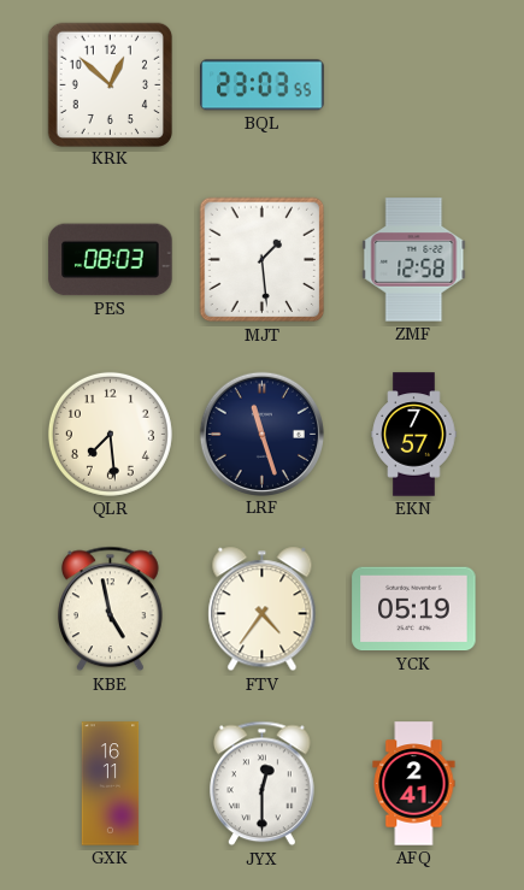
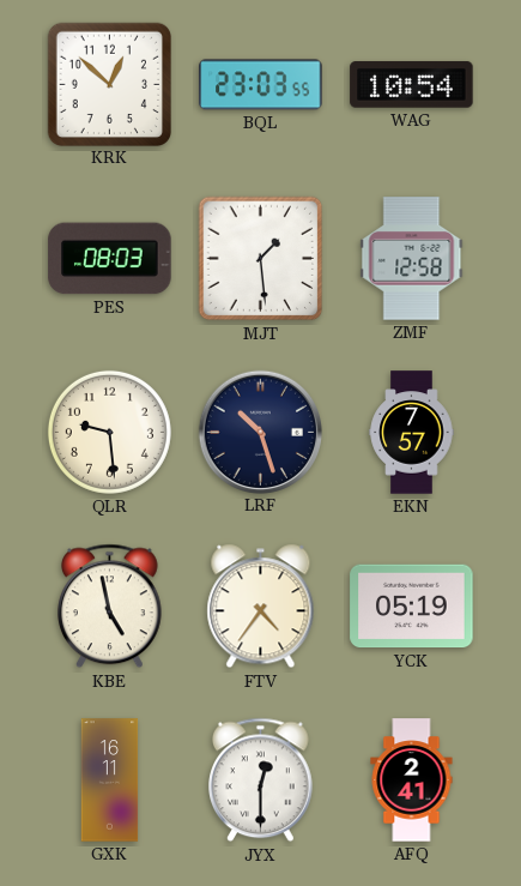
WAG: none -> 10:54
QLR: 7:29 -> 9:29
LRF: 11:27 -> 10:27
